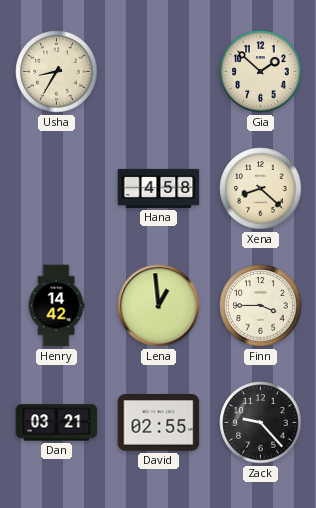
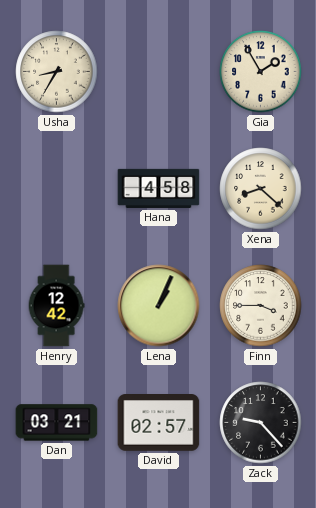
Gia: 1:52 -> 1:55
Henry: 14:42 -> 12:42
Lena: 12:59 -> 1:04
David: 02:55 -> 02:57
